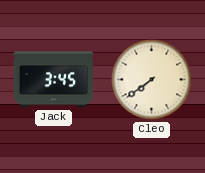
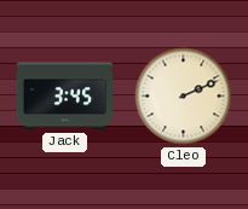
Cleo: 7:39 -> 2:11
